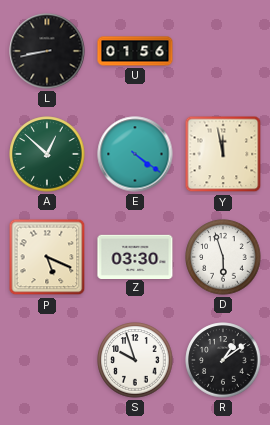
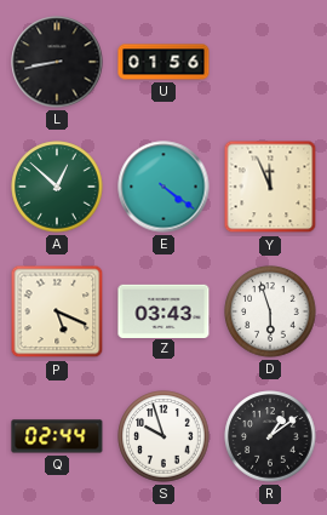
Y: 11:58 -> 11:56
Z: 03:30 -> 03:43
Q: none -> 02:44
